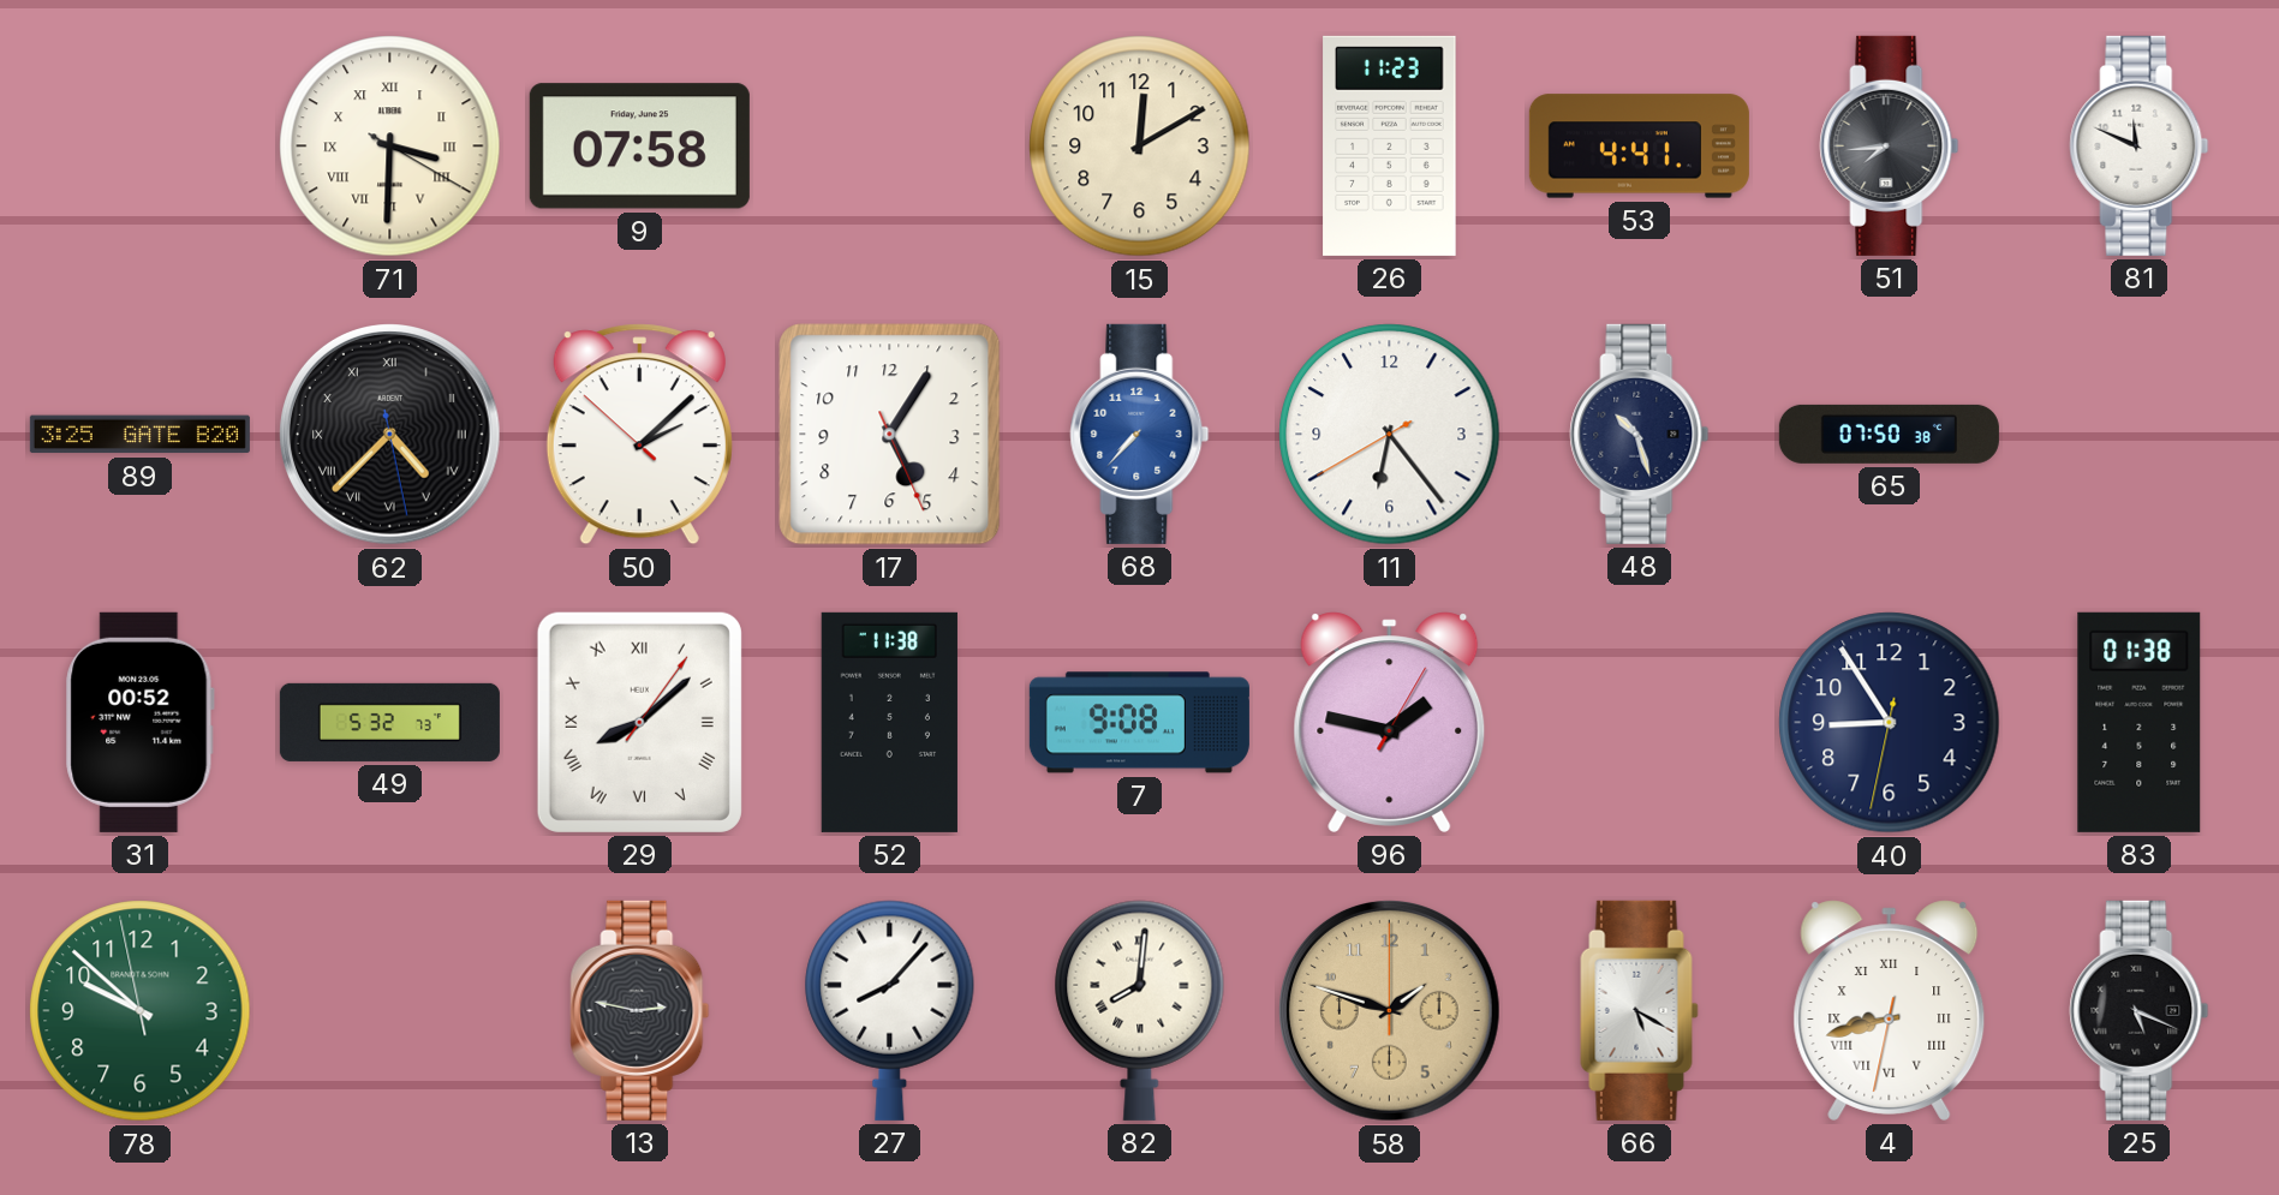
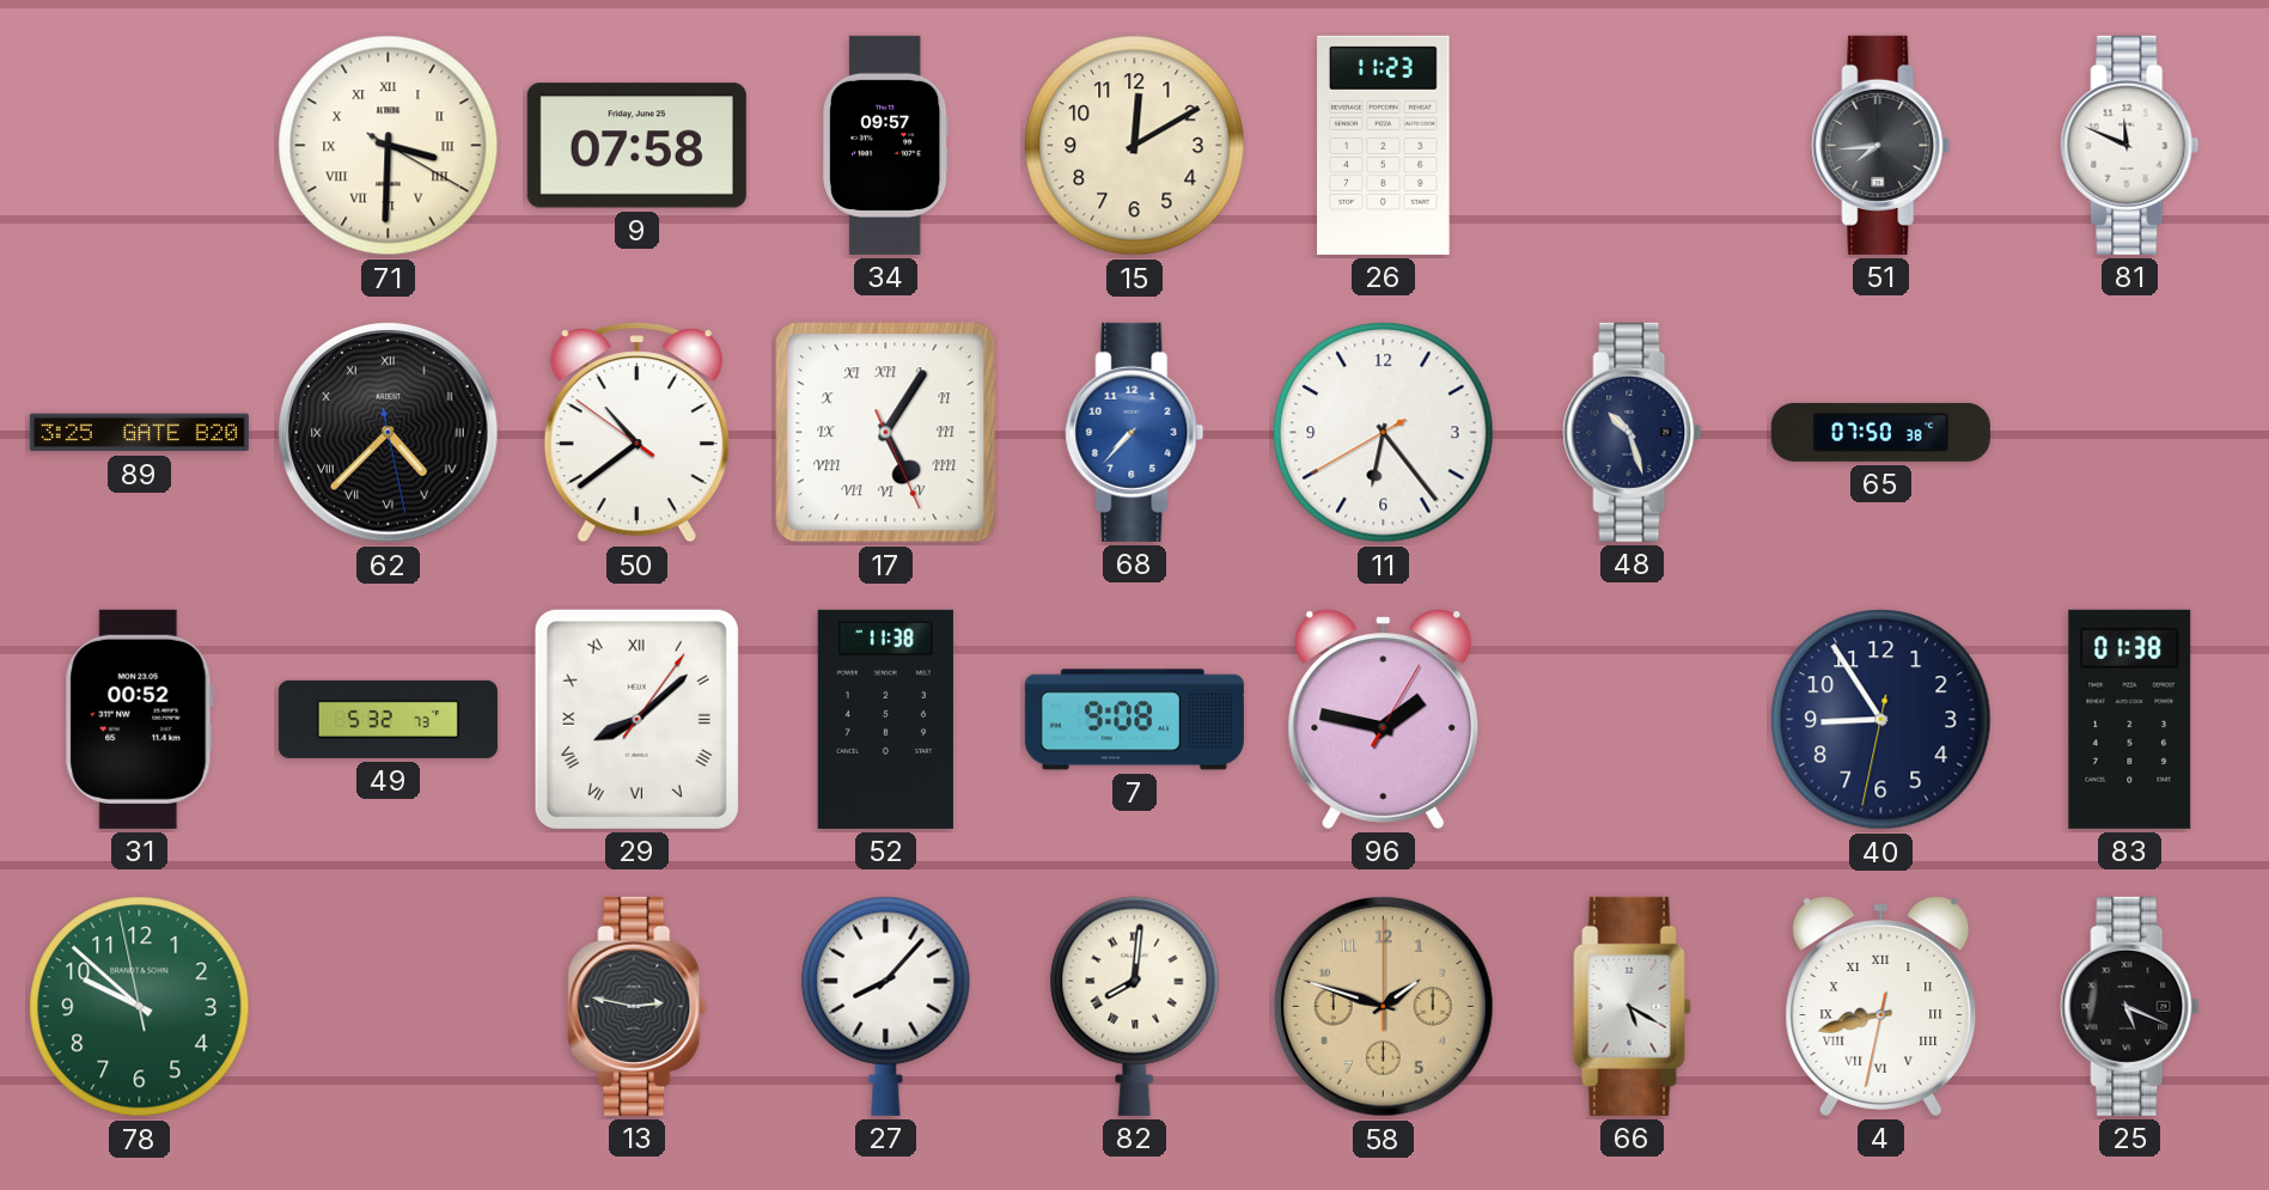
34: none -> 09:57
53: 4:41 -> none
50: 2:07 -> 10:38
17 numerals: Arabic -> Roman
